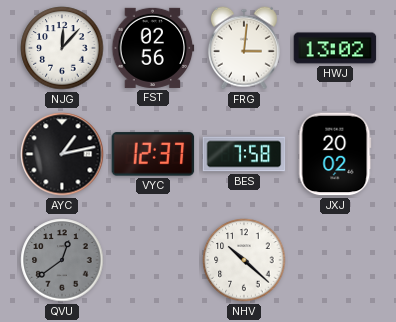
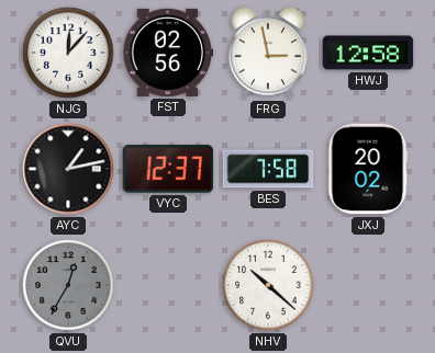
FRG: 3:01 -> 2:58
HWJ: 13:02 -> 12:58
QVU: 12:39 -> 12:35
